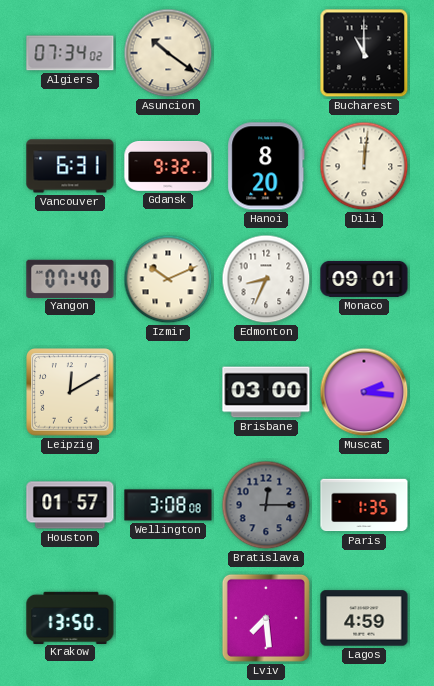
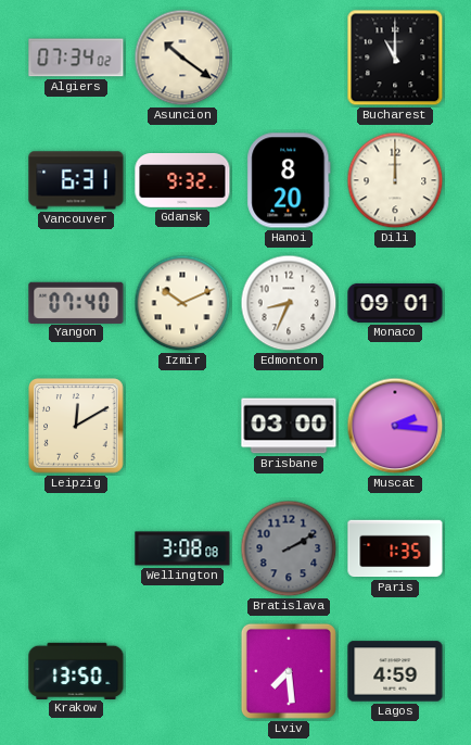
Dili: 12:01 -> 12:00
Houston: 01:57 -> none
Bratislava: 12:15 -> 2:10
